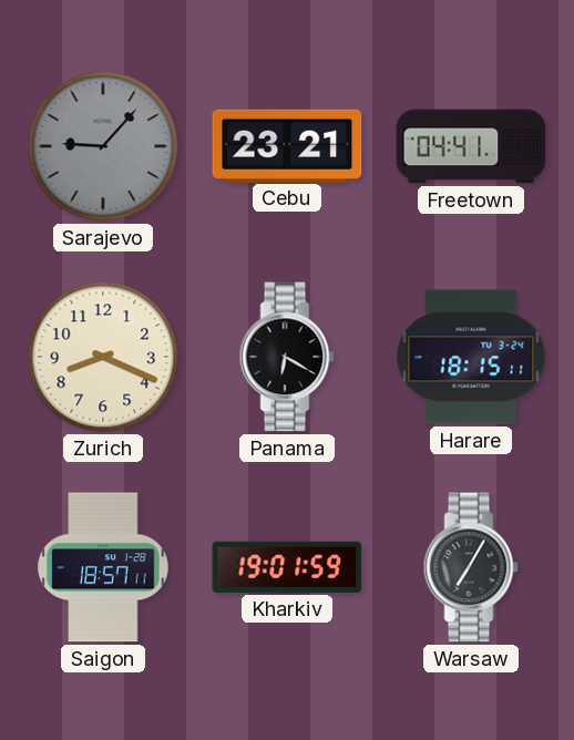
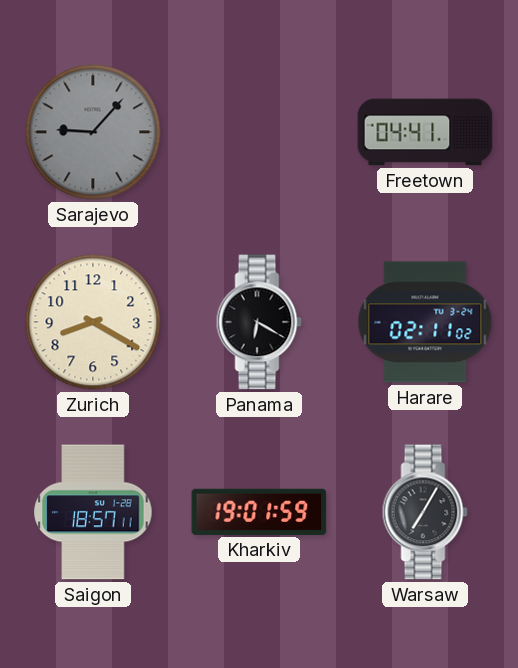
Cebu: 23:21 -> none
Zurich: 8:19 -> 8:20
Harare: 18:15 -> 02:11
